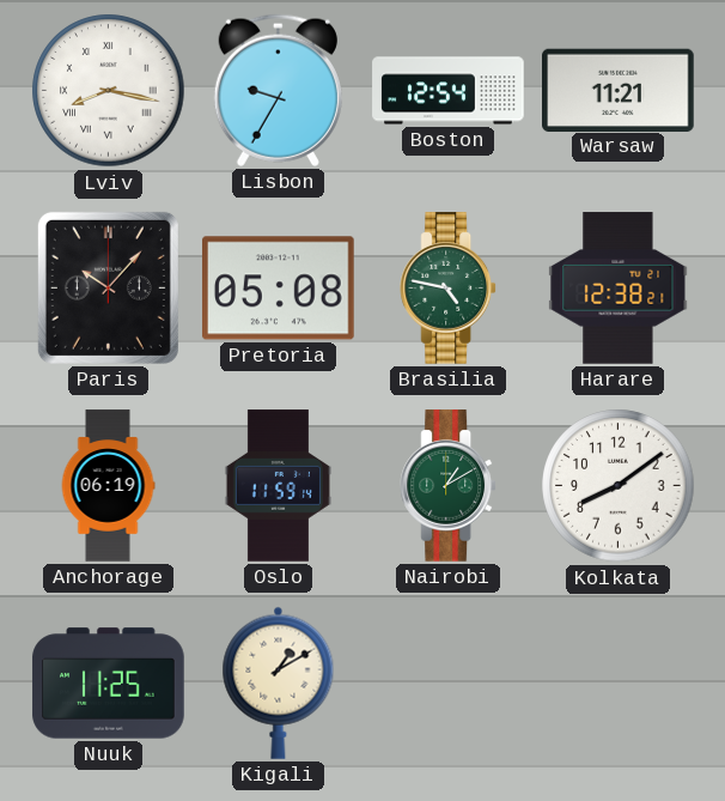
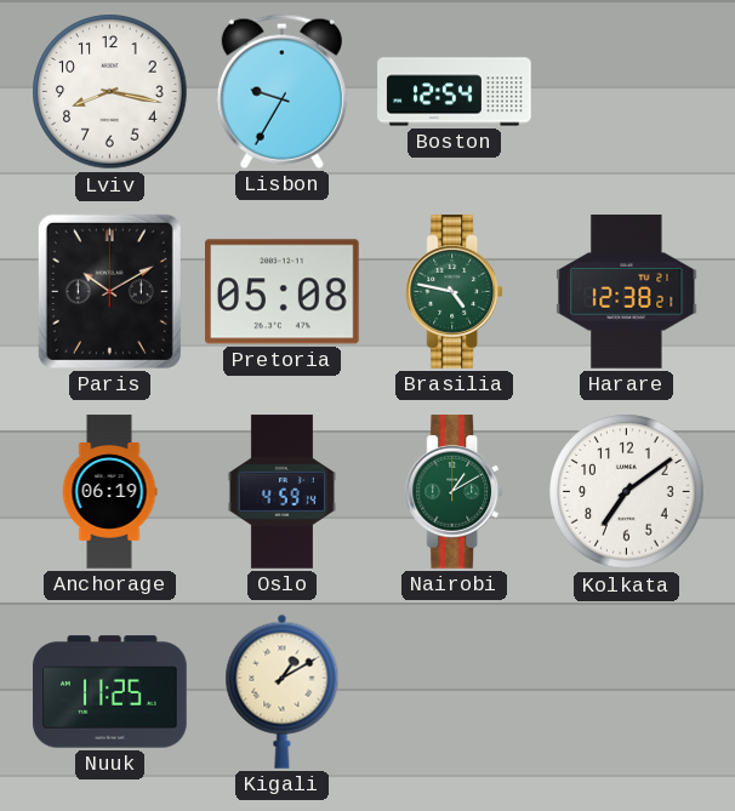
Lviv numerals: Roman -> Arabic
Warsaw: 11:21 -> none
Paris: 10:07 -> 10:10
Oslo: 11:59 -> 4:59
Kolkata: 8:09 -> 7:09
